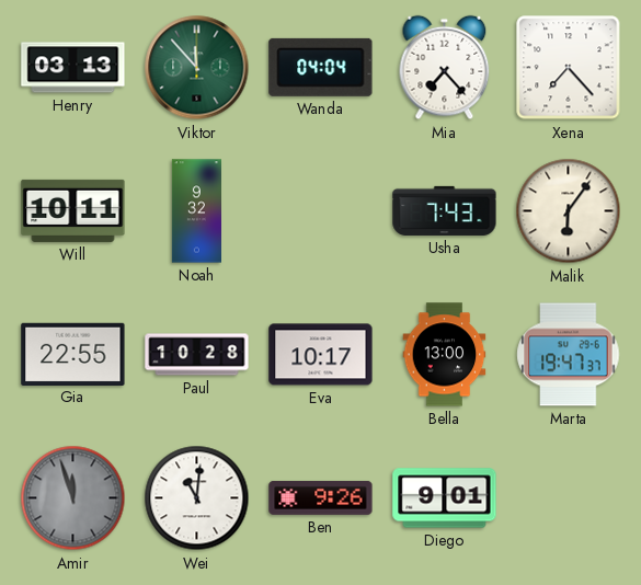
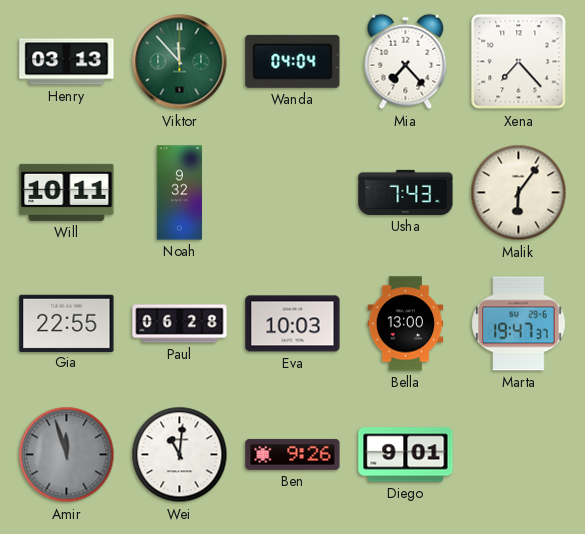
Paul: 10:28 -> 06:28
Eva: 10:17 -> 10:03
